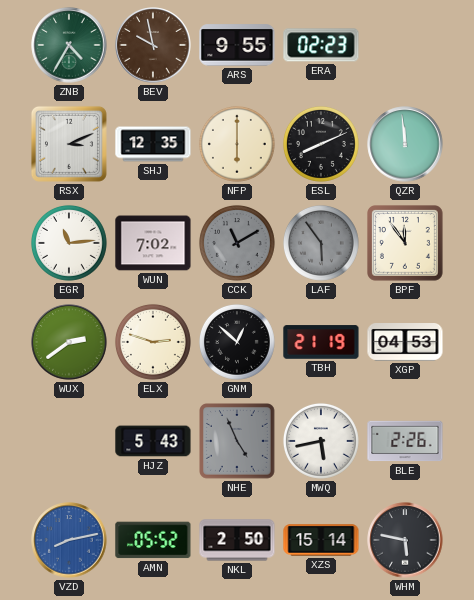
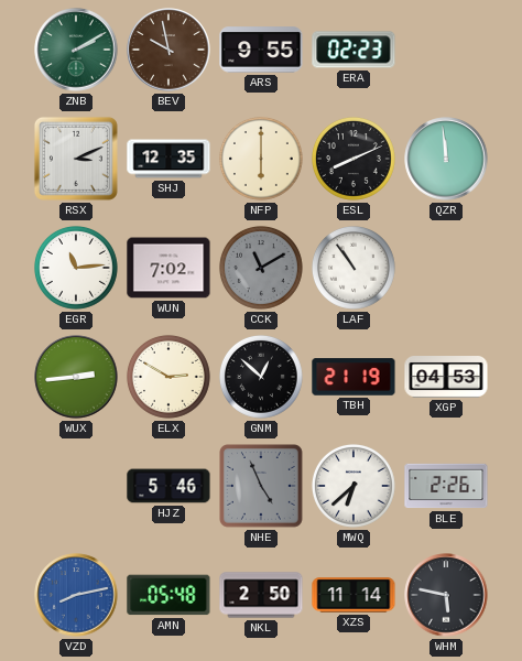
ZNB: 4:35 -> 2:10
LAF: 5:54 -> 10:54
LAF dial: grey -> white
BPF: 11:54 -> none
WUX: 2:39 -> 2:44
ELX: 2:48 -> 2:50
HJZ: 5:43 -> 5:46
MWQ: 5:43 -> 6:38
AMN: 05:52 -> 05:48
XZS: 15:14 -> 11:14
